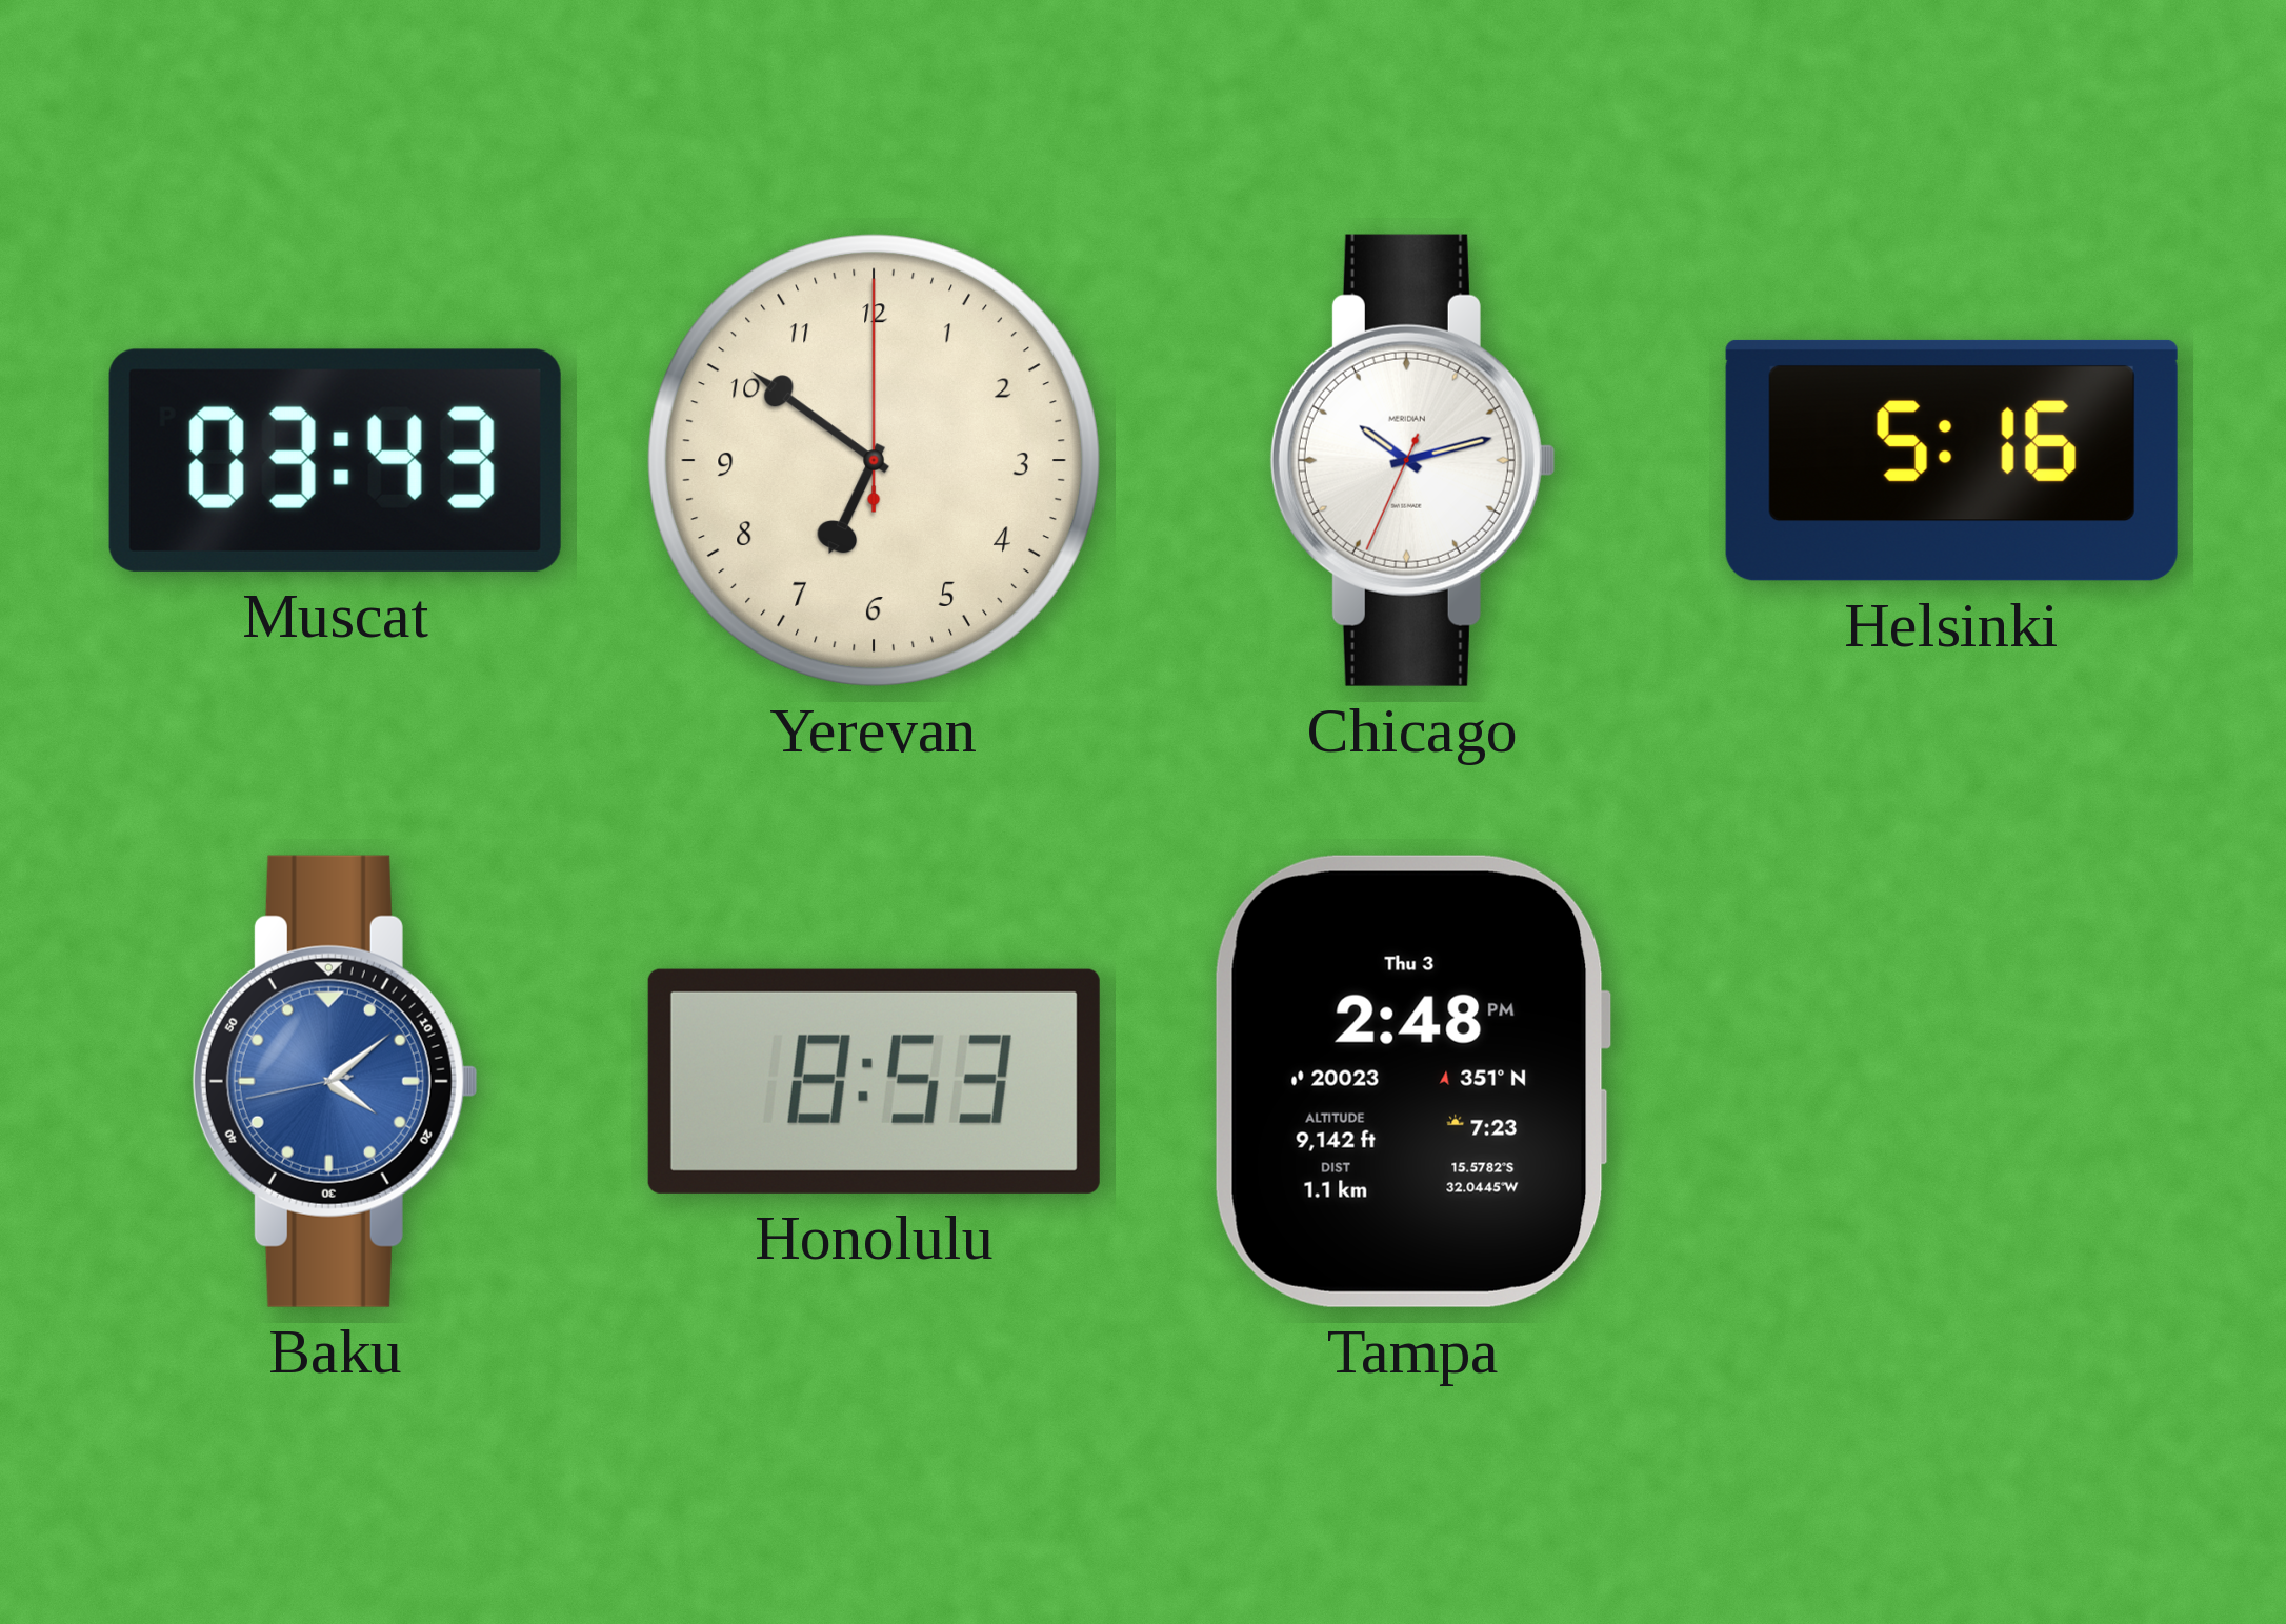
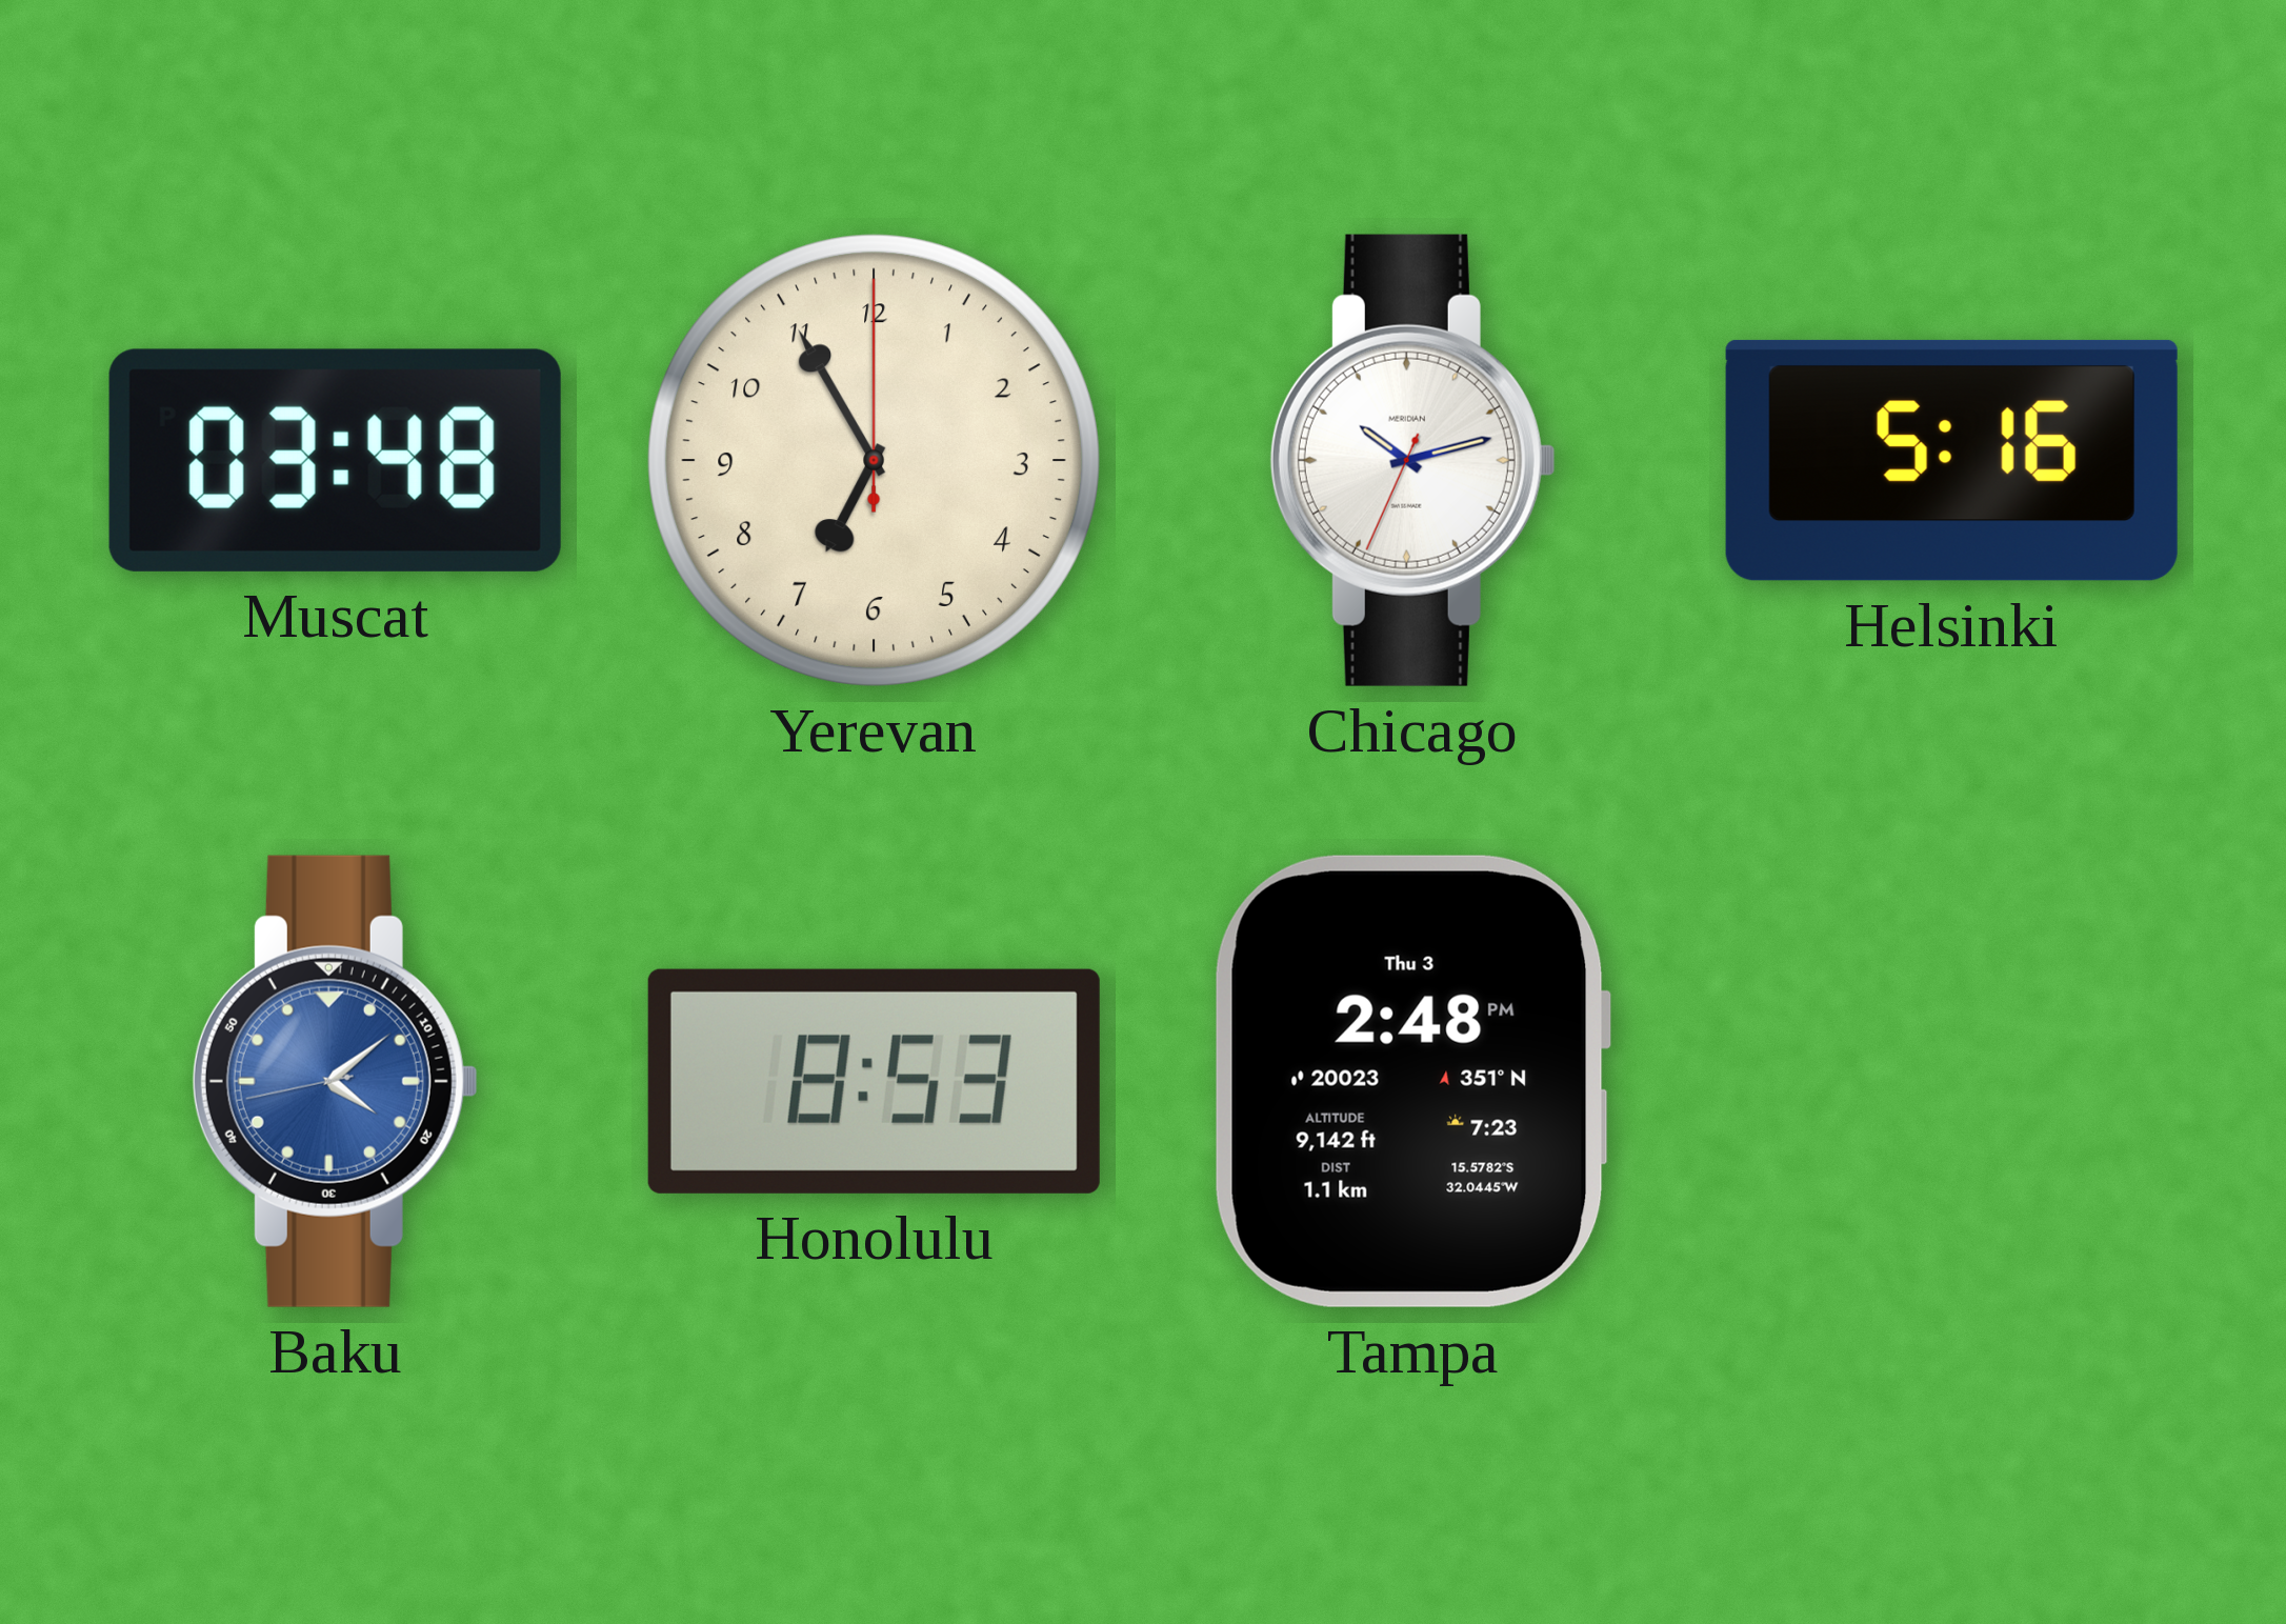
Muscat: 03:43 -> 03:48
Yerevan: 6:51 -> 6:55
